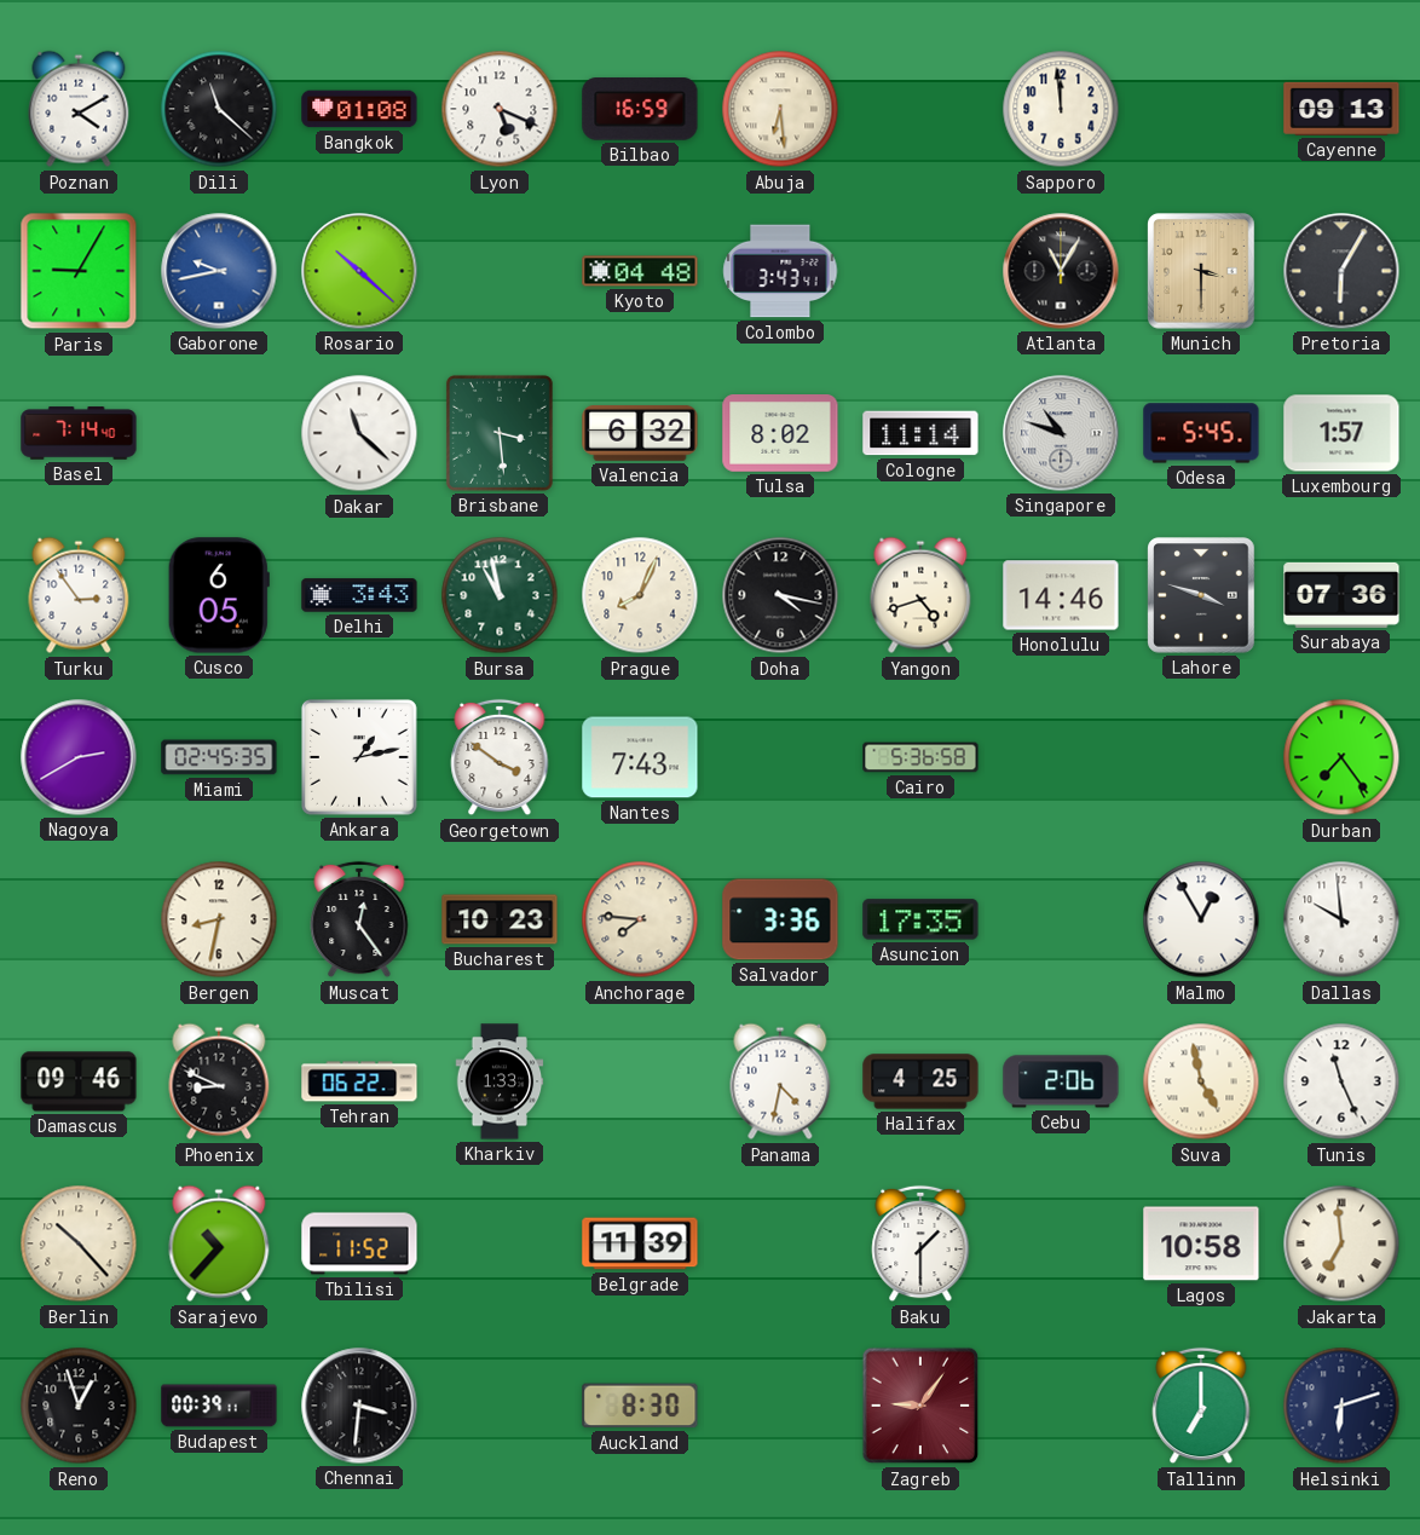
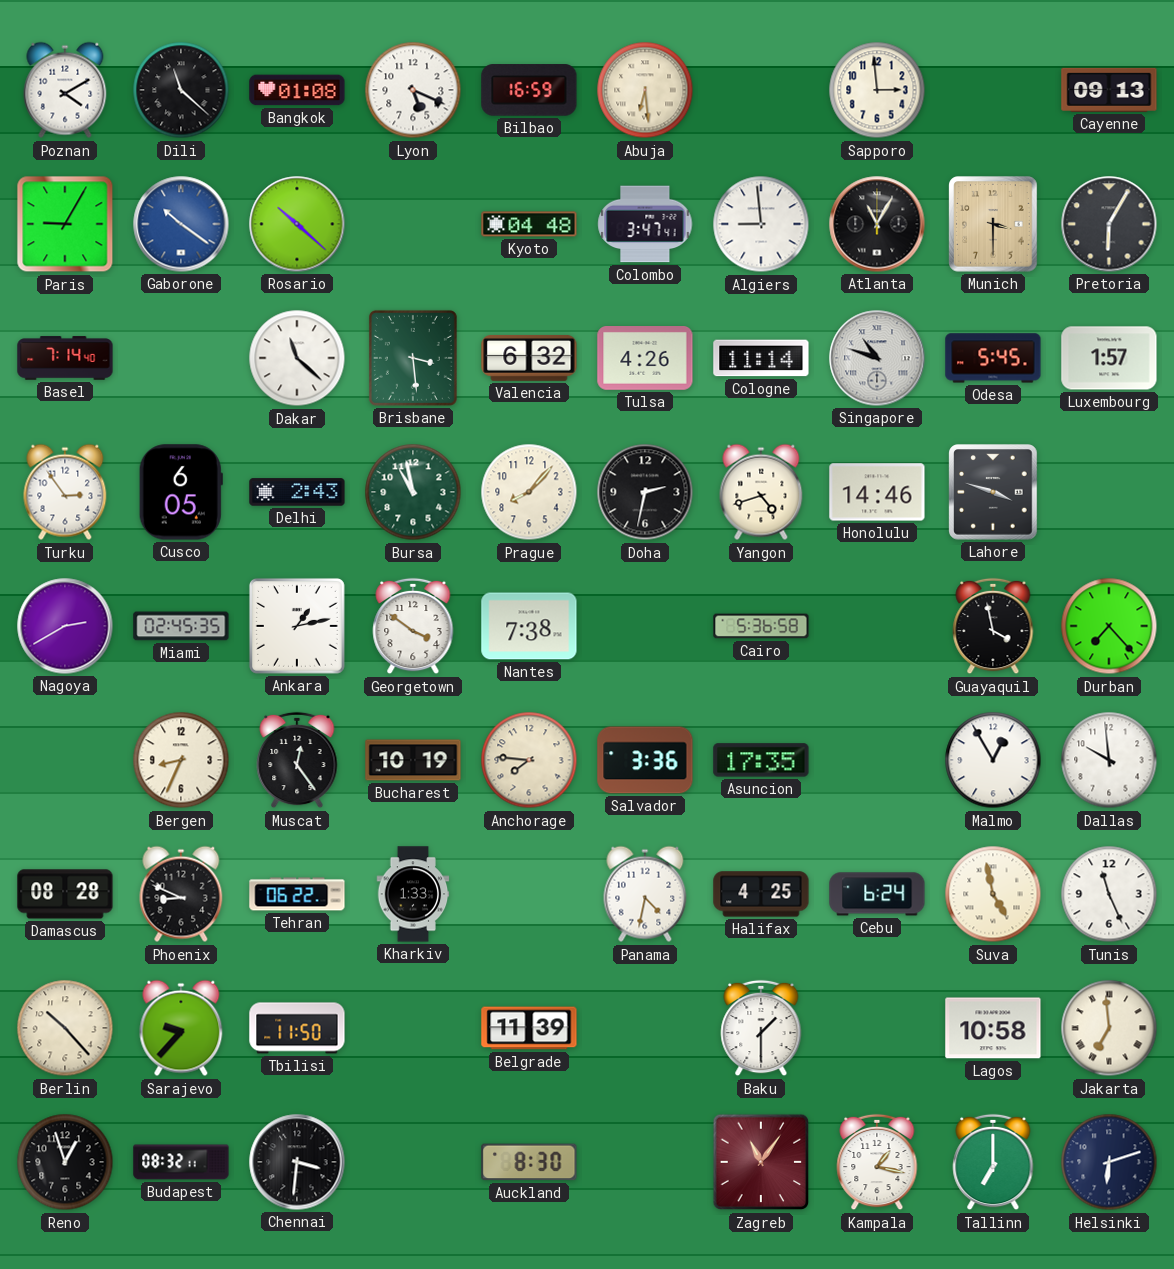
Sapporo: 11:59 -> 2:59
Gaborone: 9:43 -> 10:21
Colombo: 3:43 -> 3:47
Algiers: none -> 8:59
Tulsa: 8:02 -> 4:26
Delhi: 3:43 -> 2:43
Prague: 8:04 -> 8:07
Doha: 4:17 -> 2:32
Surabaya: 07:36 -> none
Nantes: 7:43 -> 7:38
Guayaquil: none -> 3:58
Durban: 7:24 -> 7:23
Bergen: 8:32 -> 8:34
Bucharest: 10:23 -> 10:19
Damascus: 09:46 -> 08:28
Cebu: 2:06 -> 6:24
Sarajevo: 10:37 -> 9:37
Tbilisi: 11:52 -> 11:50
Budapest: 00:39 -> 08:32
Zagreb: 9:06 -> 11:06
Kampala: none -> 1:17
